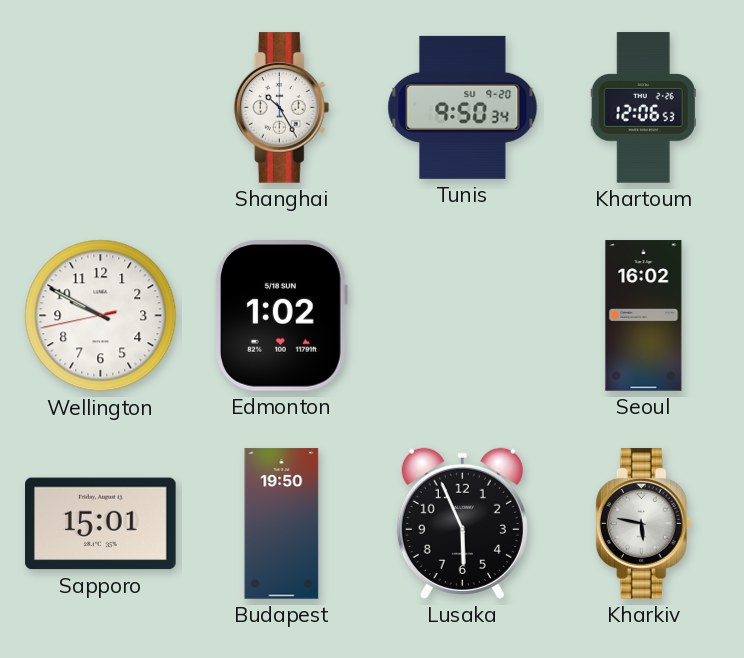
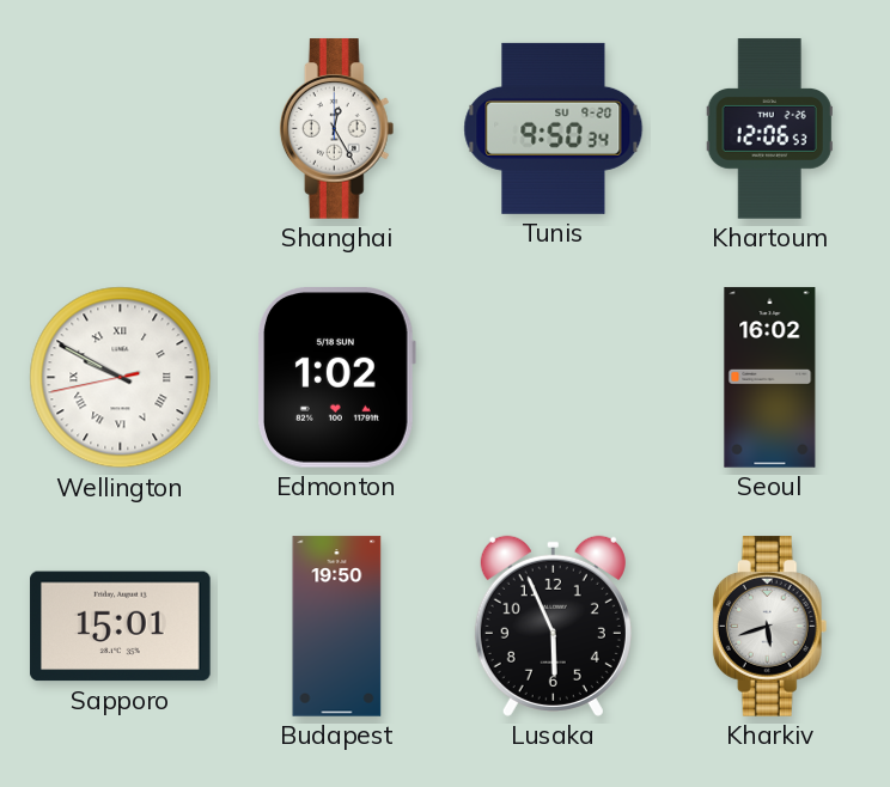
Shanghai: 10:25 -> 12:25
Wellington numerals: Arabic -> Roman
Kharkiv: 5:47 -> 5:42
